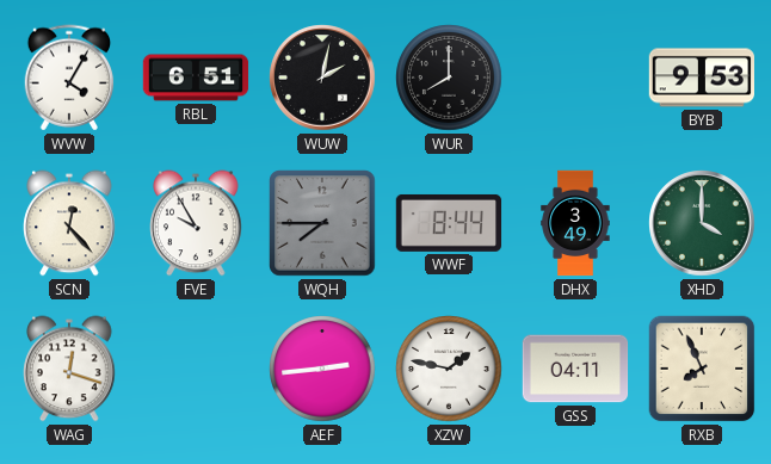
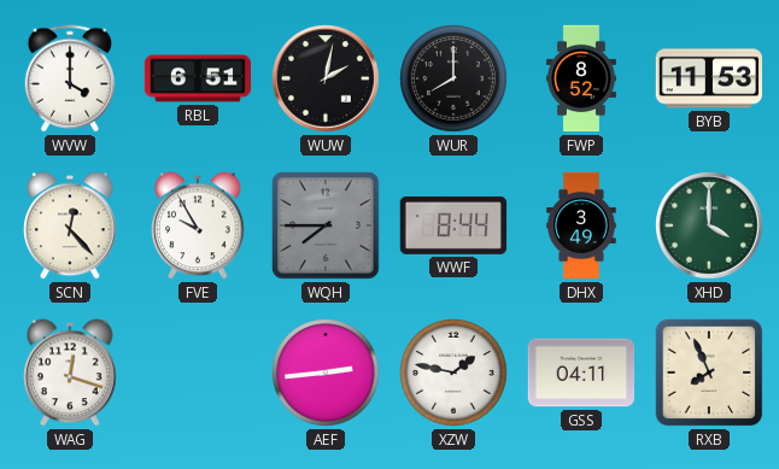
WVW: 4:05 -> 4:00
FWP: none -> 8:52
BYB: 9:53 -> 11:53
